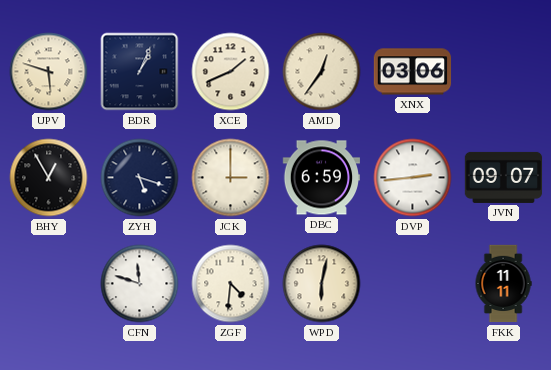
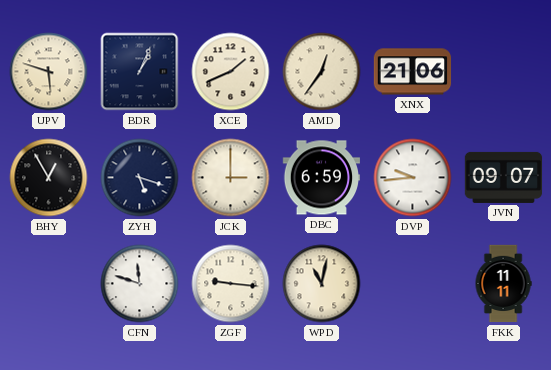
XNX: 03:06 -> 21:06
DVP: 2:44 -> 9:44
ZGF: 4:31 -> 9:16
WPD: 6:02 -> 11:02
